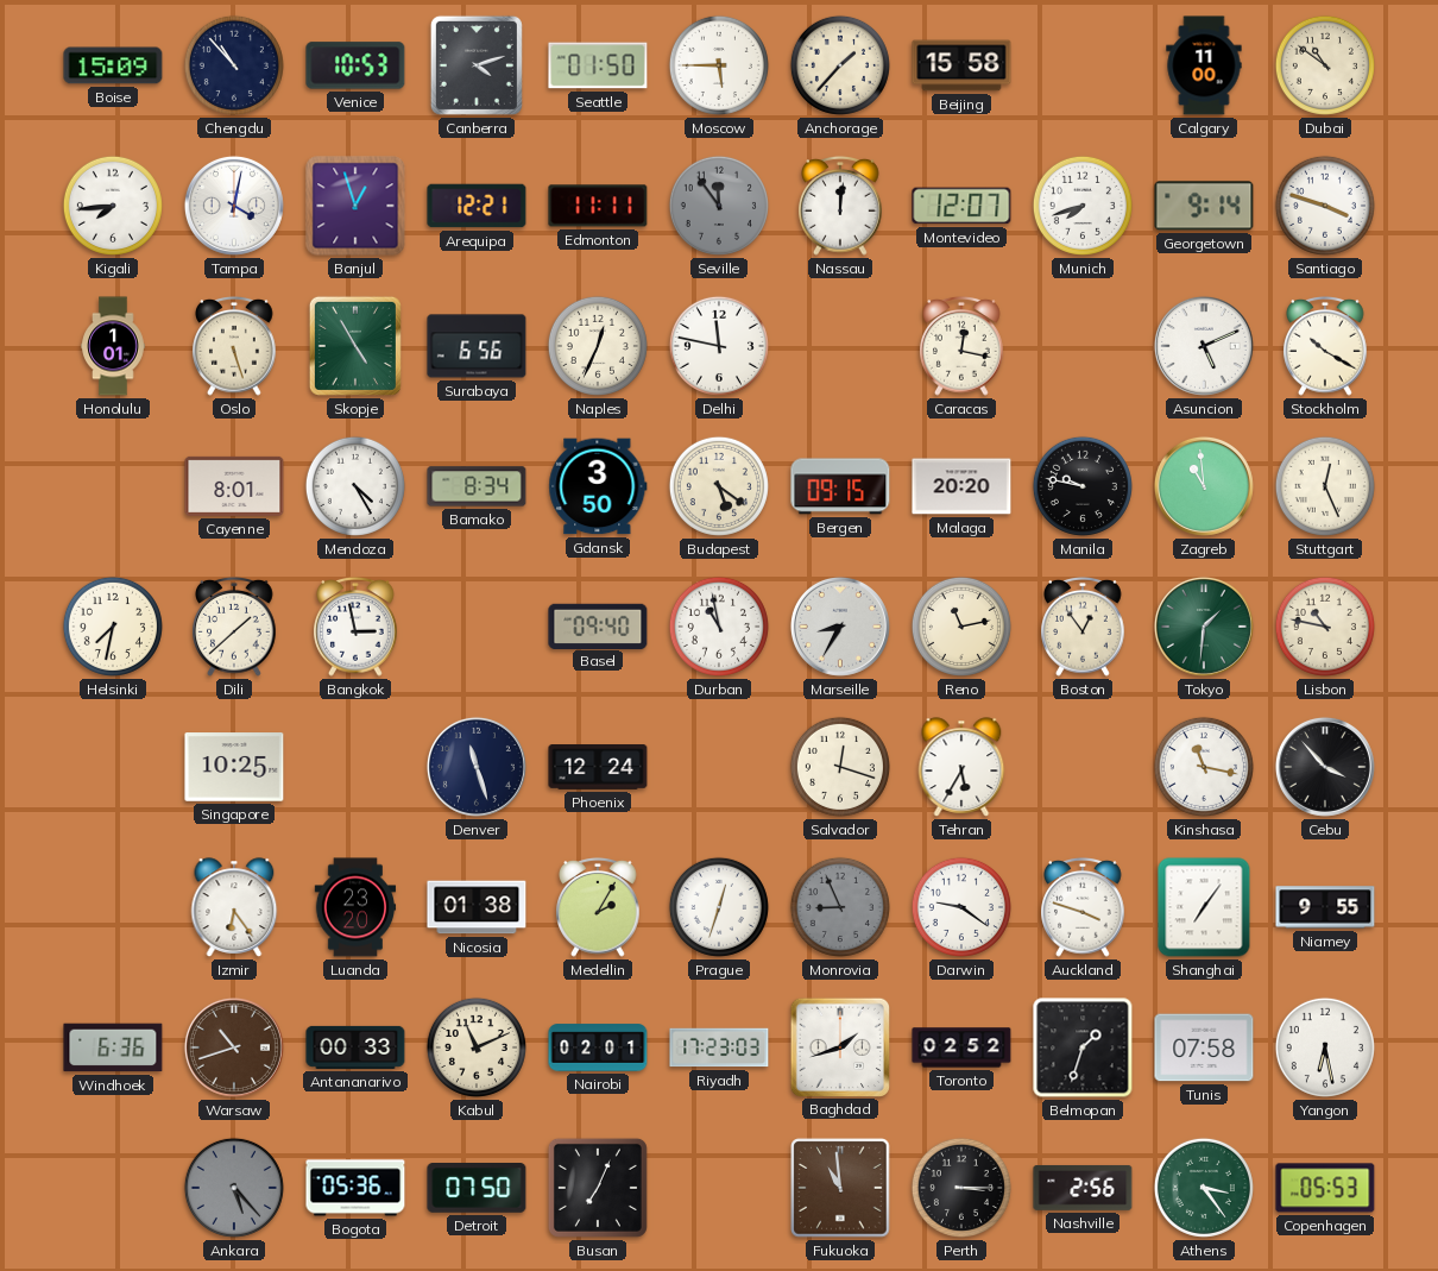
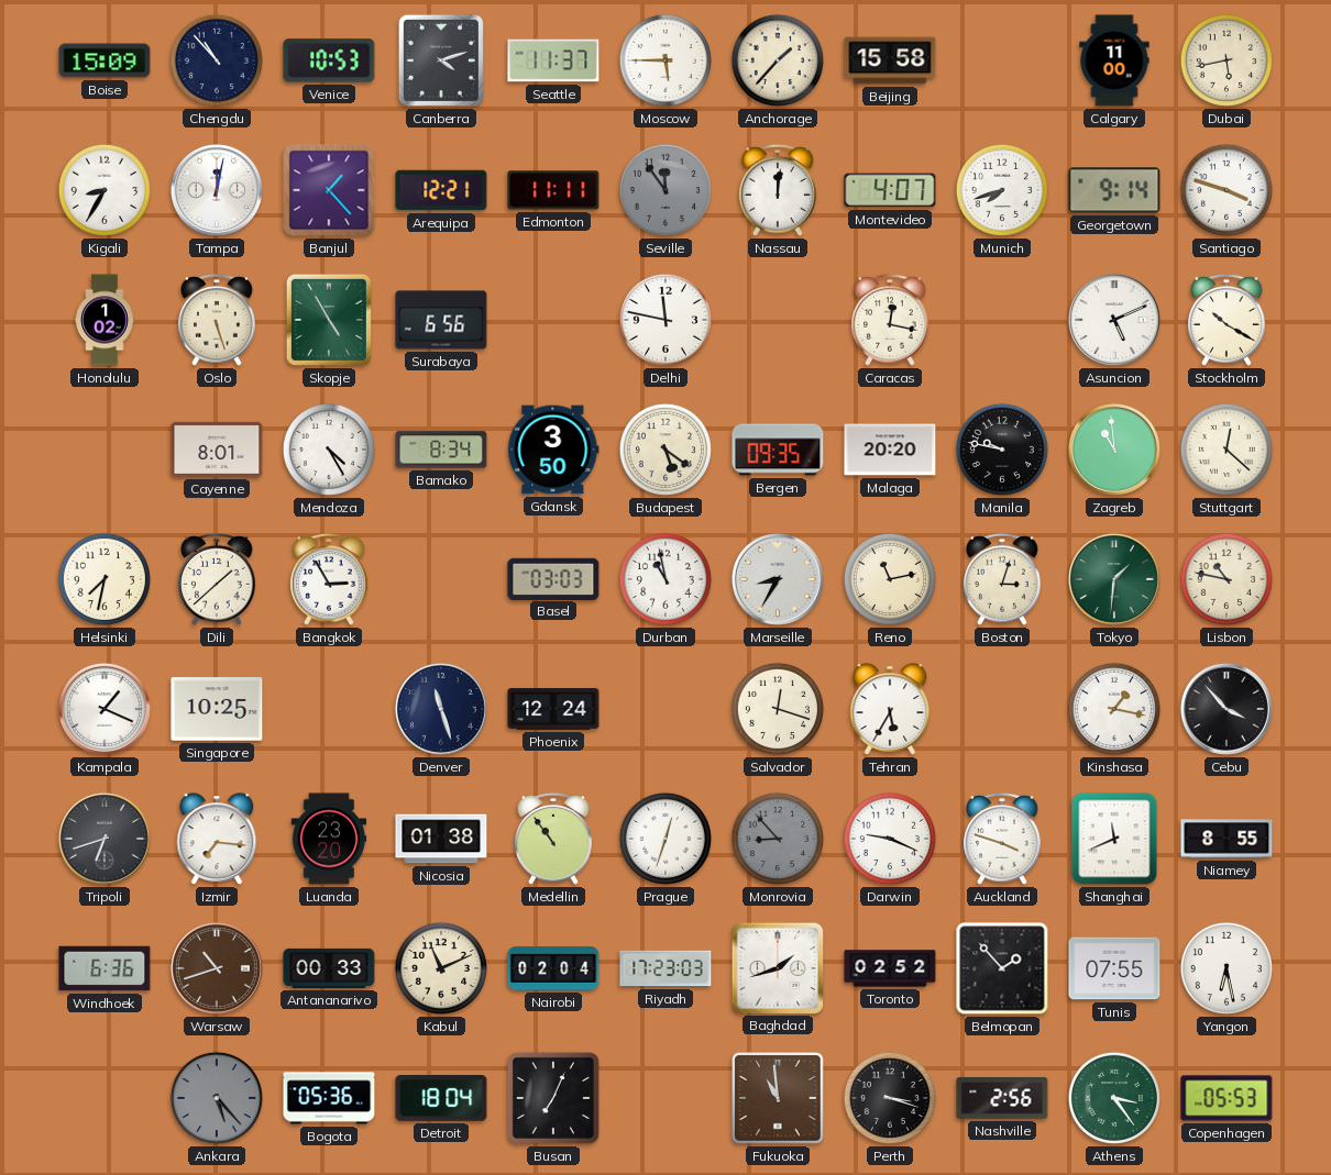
Seattle: 01:50 -> 11:37
Dubai: 10:51 -> 5:43
Kigali: 7:44 -> 8:35
Tampa: 4:02 -> 12:02
Banjul: 12:57 -> 1:23
Montevideo: 12:07 -> 4:07
Honolulu: 1:01 -> 1:02
Naples: 12:34 -> none
Bergen: 09:15 -> 09:35
Stuttgart: 12:26 -> 12:22
Bangkok: 2:58 -> 2:55
Basel: 09:40 -> 03:03
Boston: 12:54 -> 3:03
Kampala: none -> 1:19
Kinshasa: 11:17 -> 1:17
Tripoli: none -> 6:42
Izmir: 6:24 -> 7:16
Medellin: 2:05 -> 10:54
Monrovia: 8:56 -> 8:53
Darwin: 9:21 -> 9:19
Shanghai: 7:06 -> 11:41
Niamey: 9:55 -> 8:55
Nairobi: 02:01 -> 02:04
Belmopan: 1:33 -> 1:53
Tunis: 07:58 -> 07:55
Detroit: 07:50 -> 18:04
Perth: 3:15 -> 3:18
